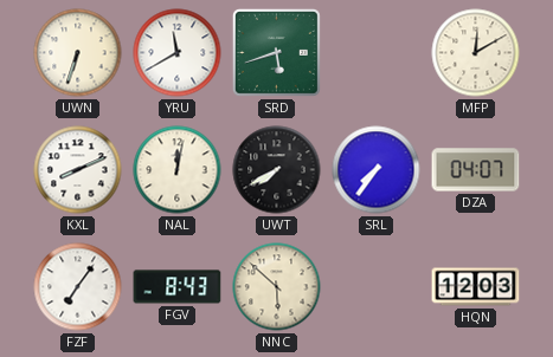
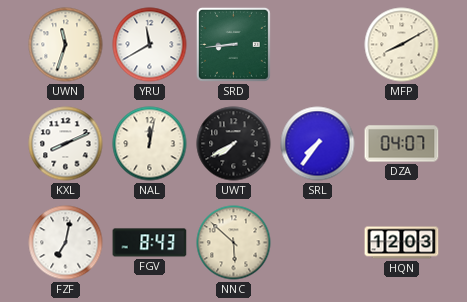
UWN: 6:33 -> 11:33
SRD: 5:42 -> 8:44
MFP: 12:10 -> 8:10
FZF: 7:06 -> 7:02
